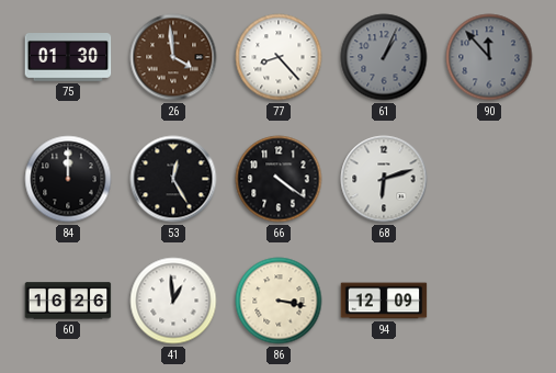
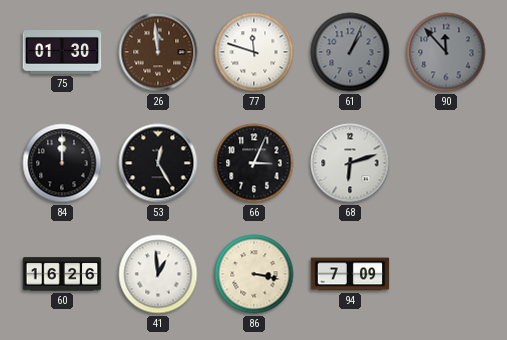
26: 3:59 -> 11:59
77: 8:23 -> 11:48
66: 4:21 -> 3:04
94: 12:09 -> 7:09
